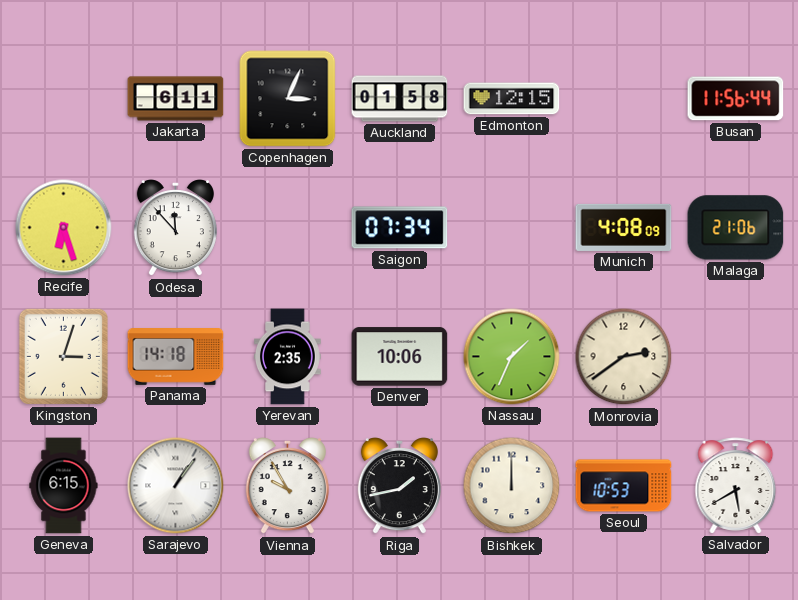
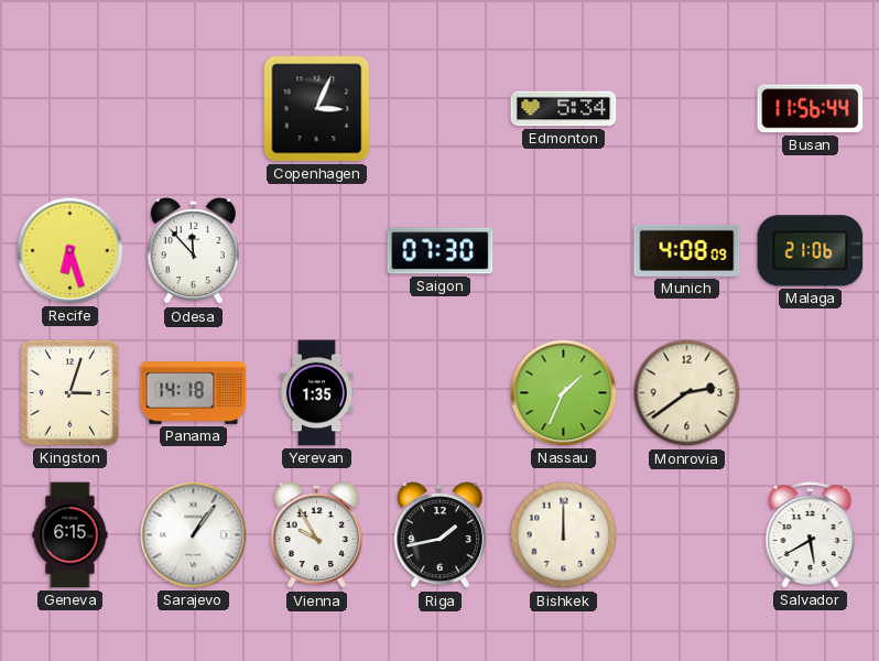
Jakarta: 6:11 -> none
Auckland: 01:58 -> none
Edmonton: 12:15 -> 5:34
Saigon: 07:34 -> 07:30
Yerevan: 2:35 -> 1:35
Denver: 10:06 -> none
Seoul: 10:53 -> none
